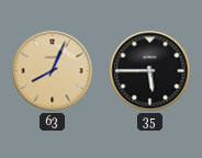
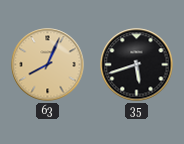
35: 5:45 -> 5:42
